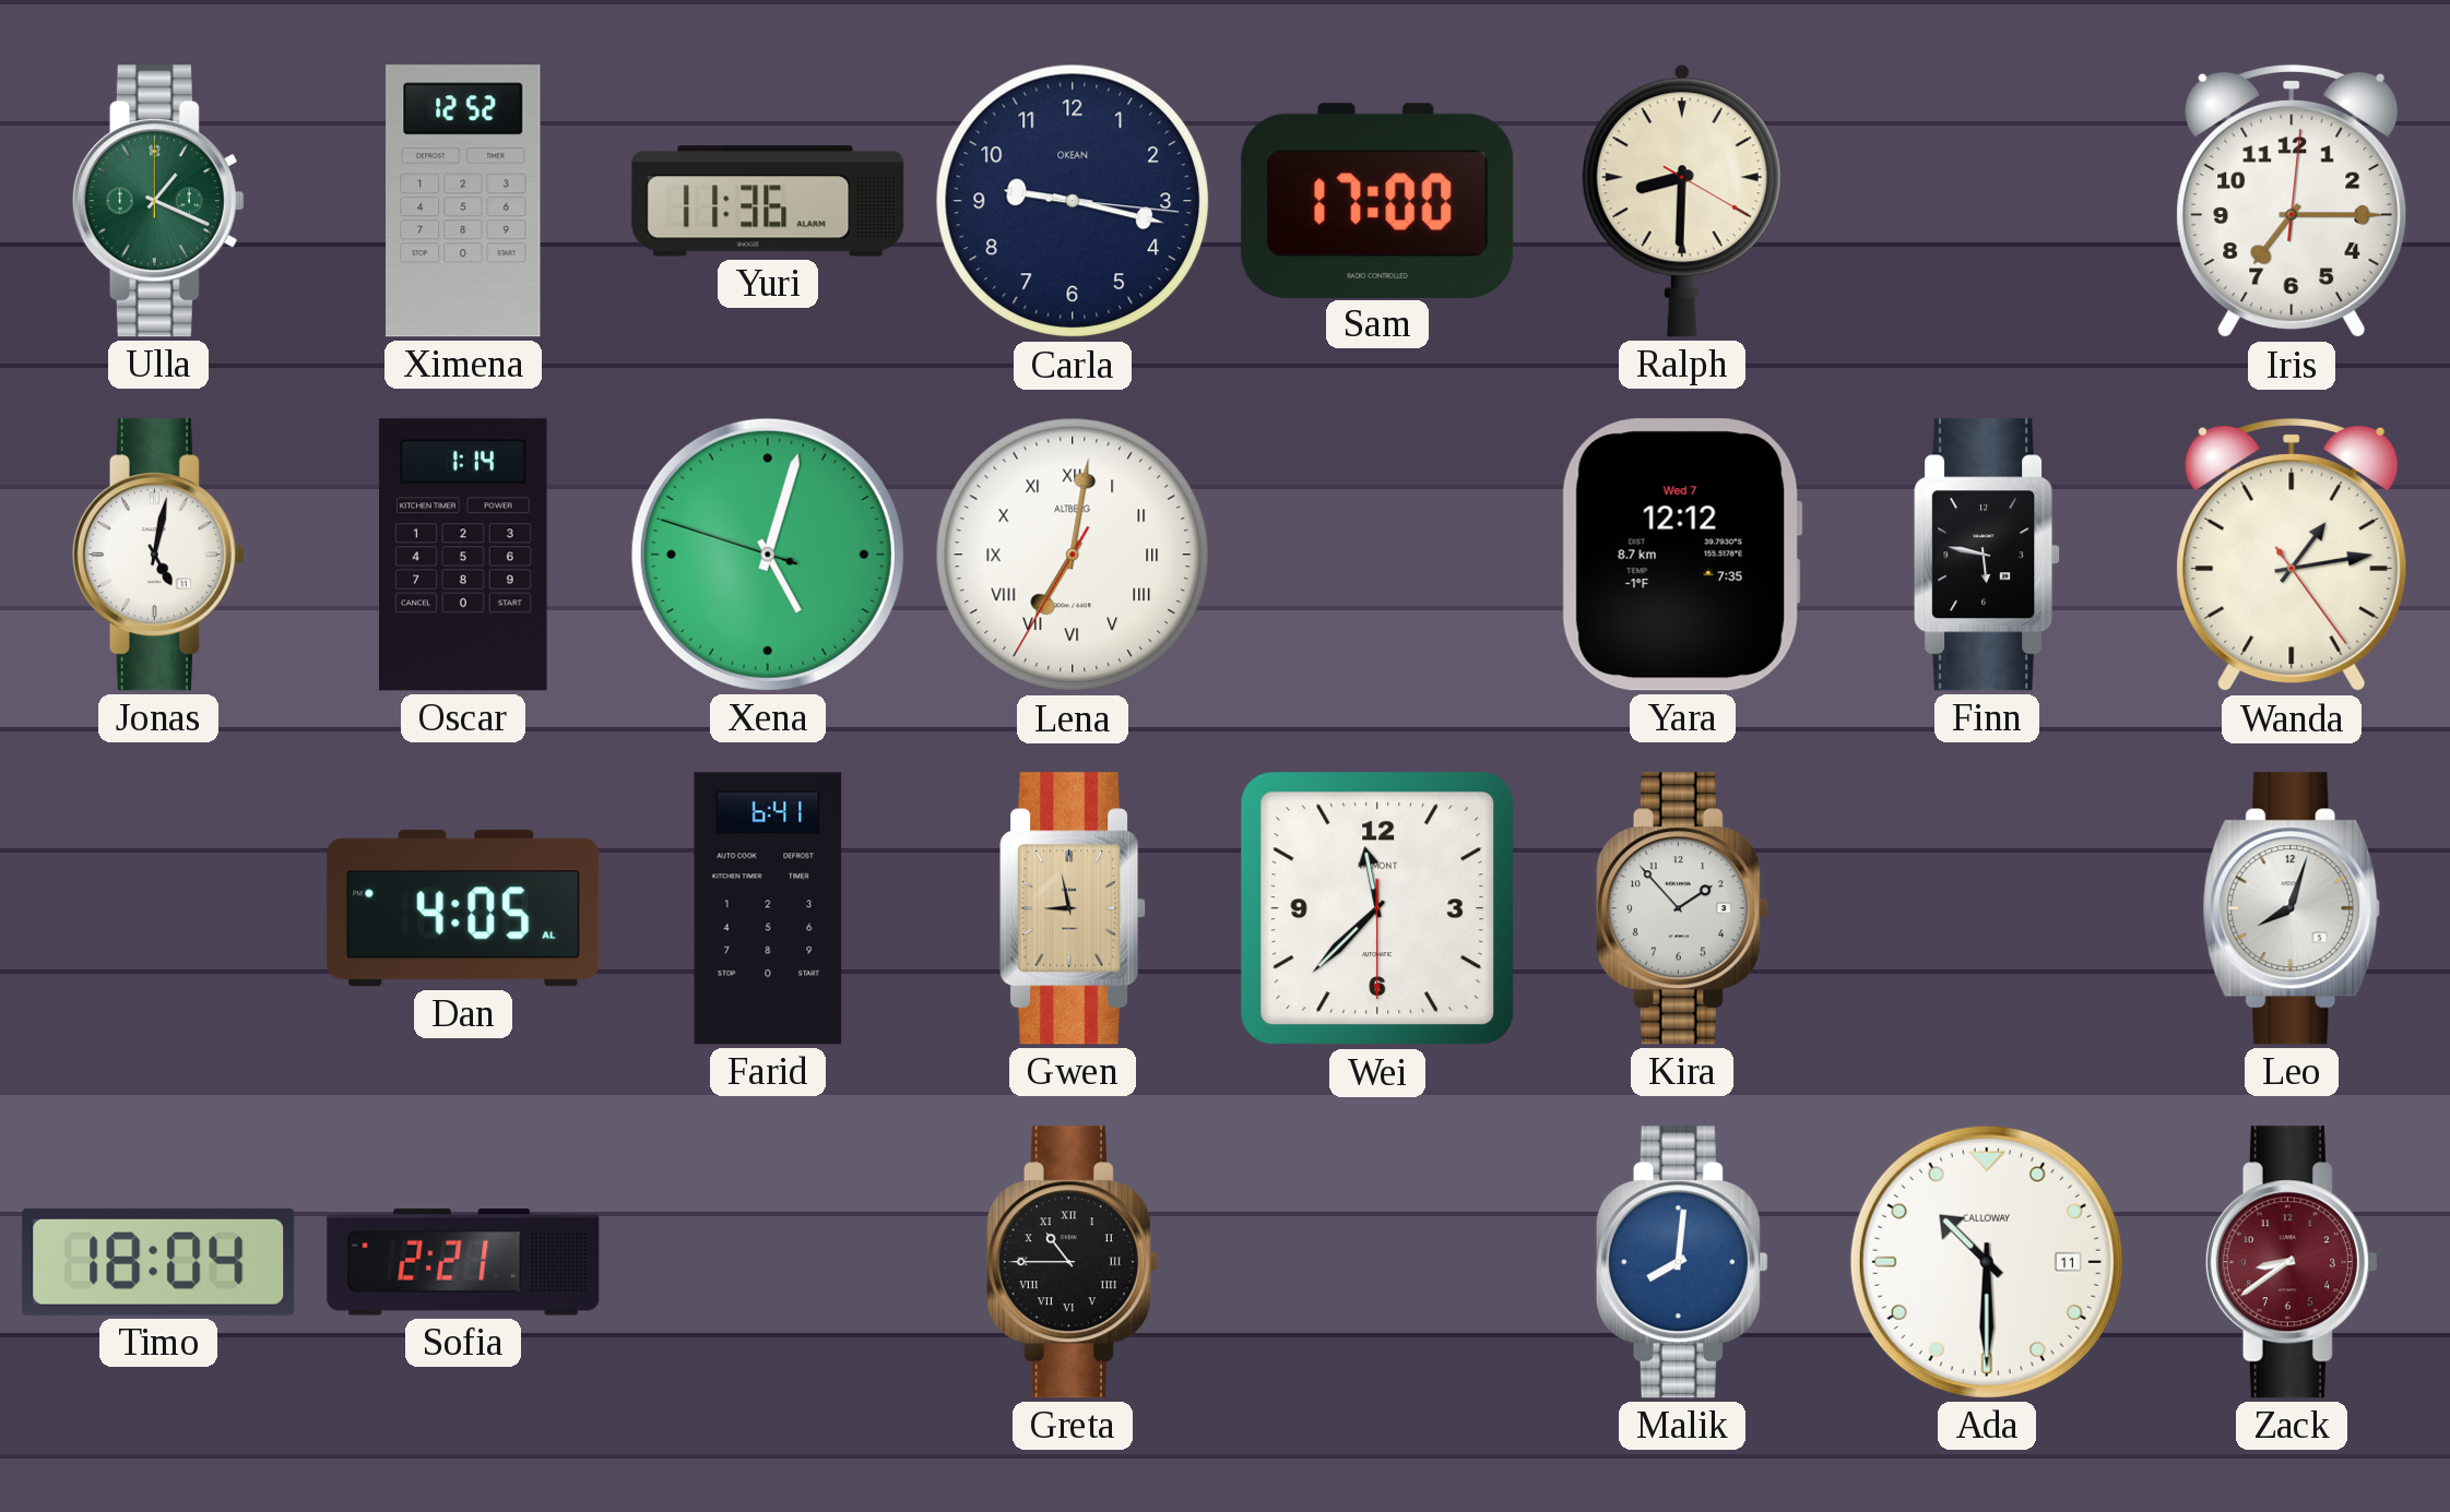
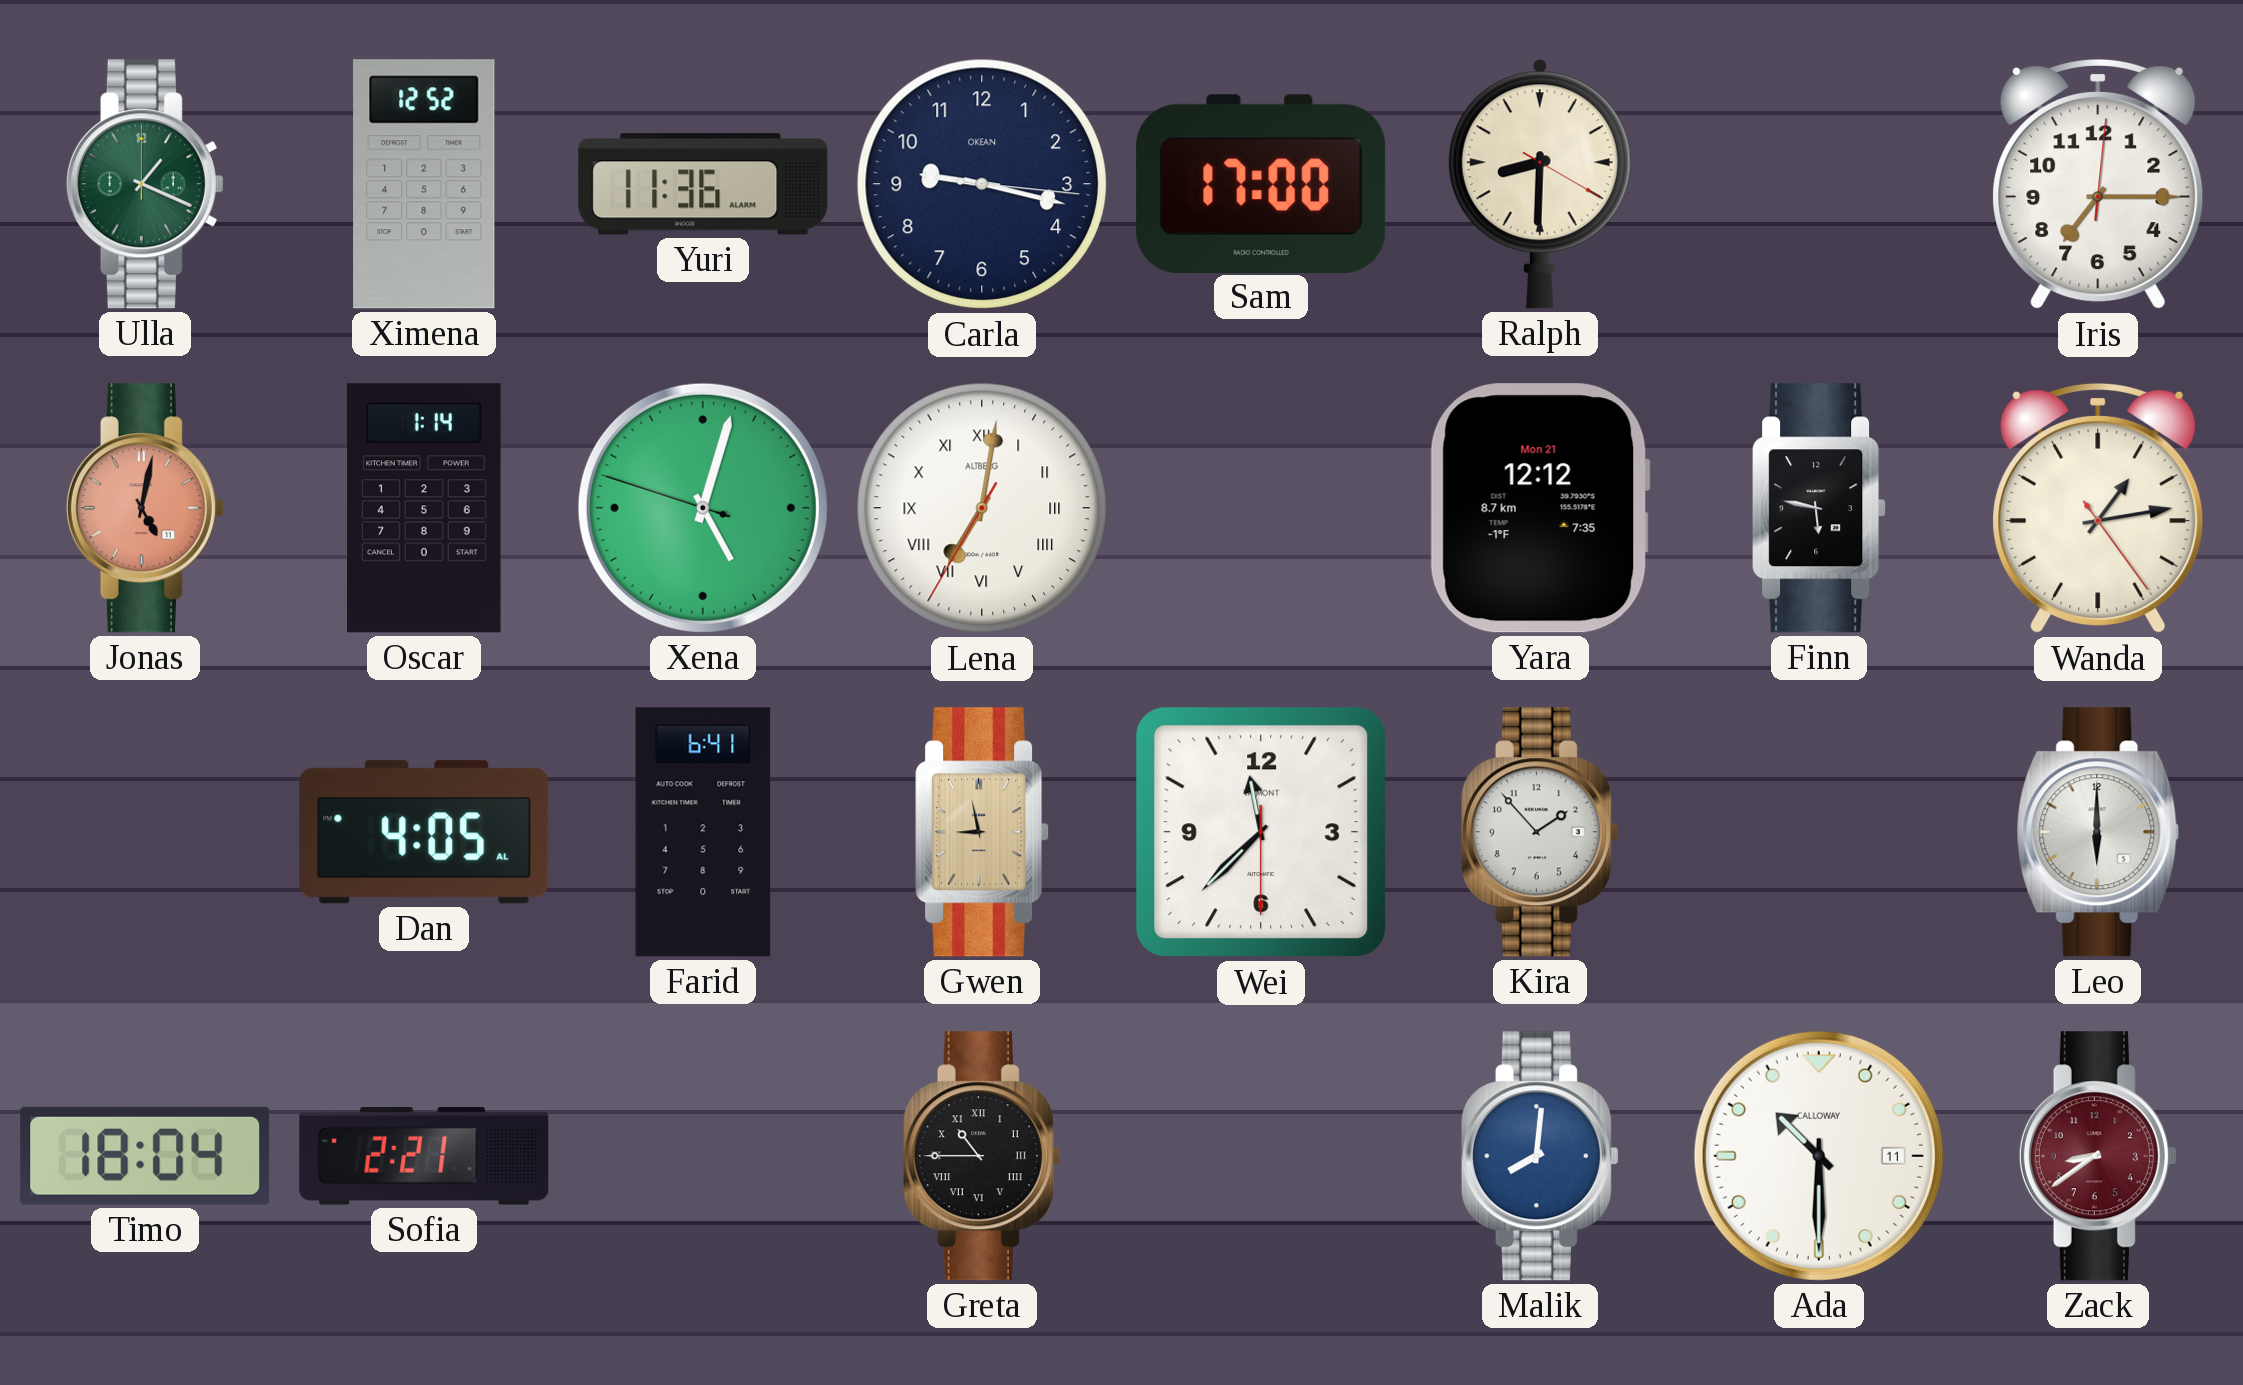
Jonas dial: white -> salmon
Yara date: Wed 7 -> Mon 21
Leo: 8:03 -> 6:00
